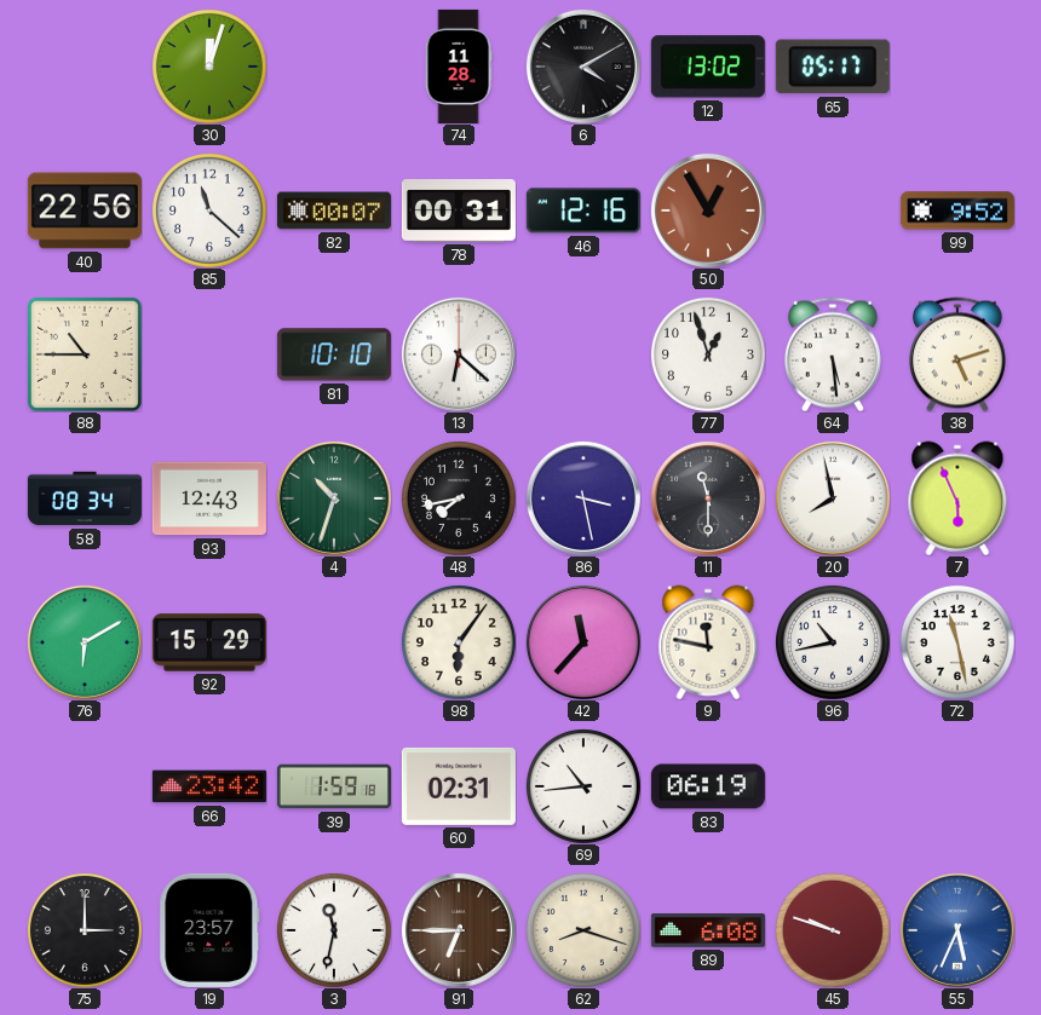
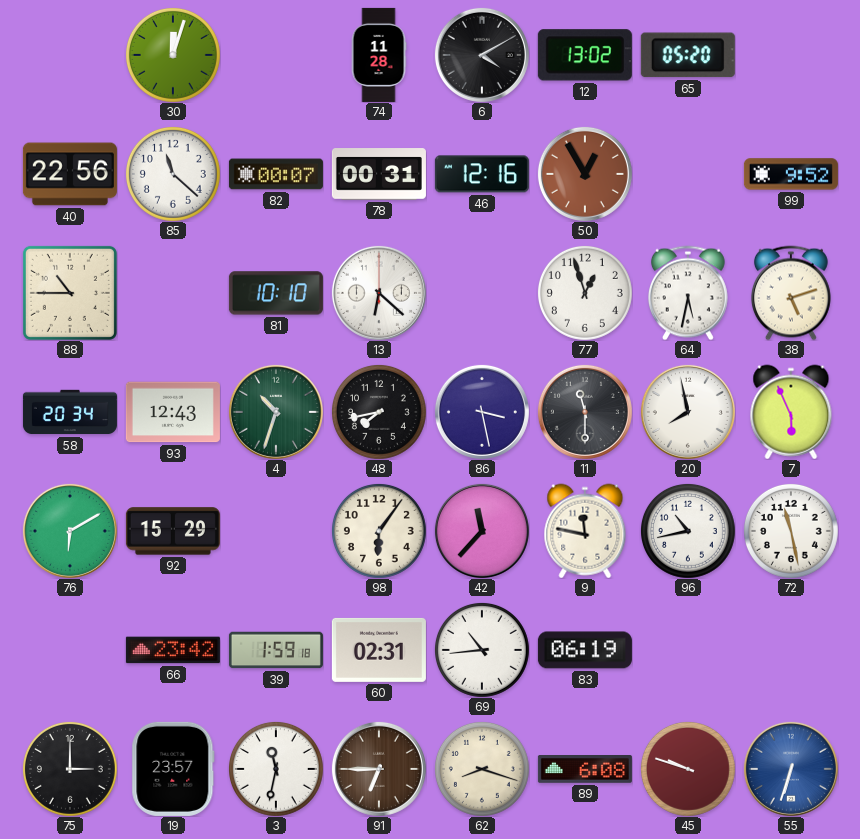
65: 05:17 -> 05:20
64: 5:29 -> 5:32
58: 08:34 -> 20:34
55: 5:34 -> 6:33
